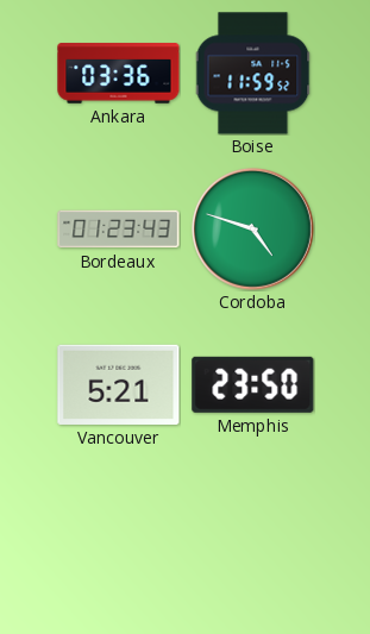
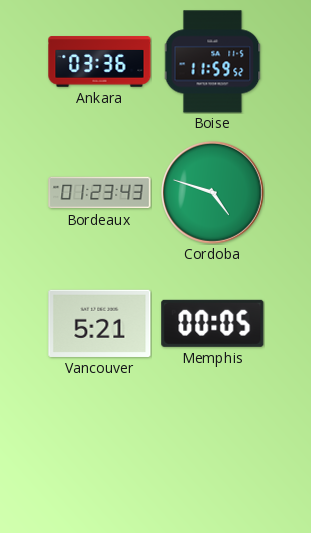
Memphis: 23:50 -> 00:05
